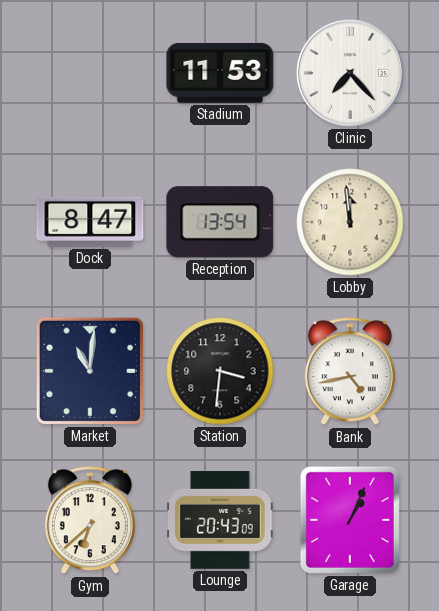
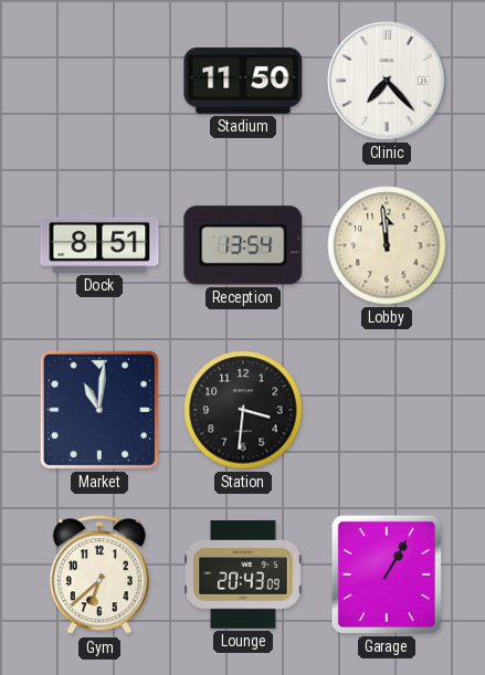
Stadium: 11:53 -> 11:50
Dock: 8:47 -> 8:51
Bank: 4:43 -> none
Garage: 1:04 -> 1:05
